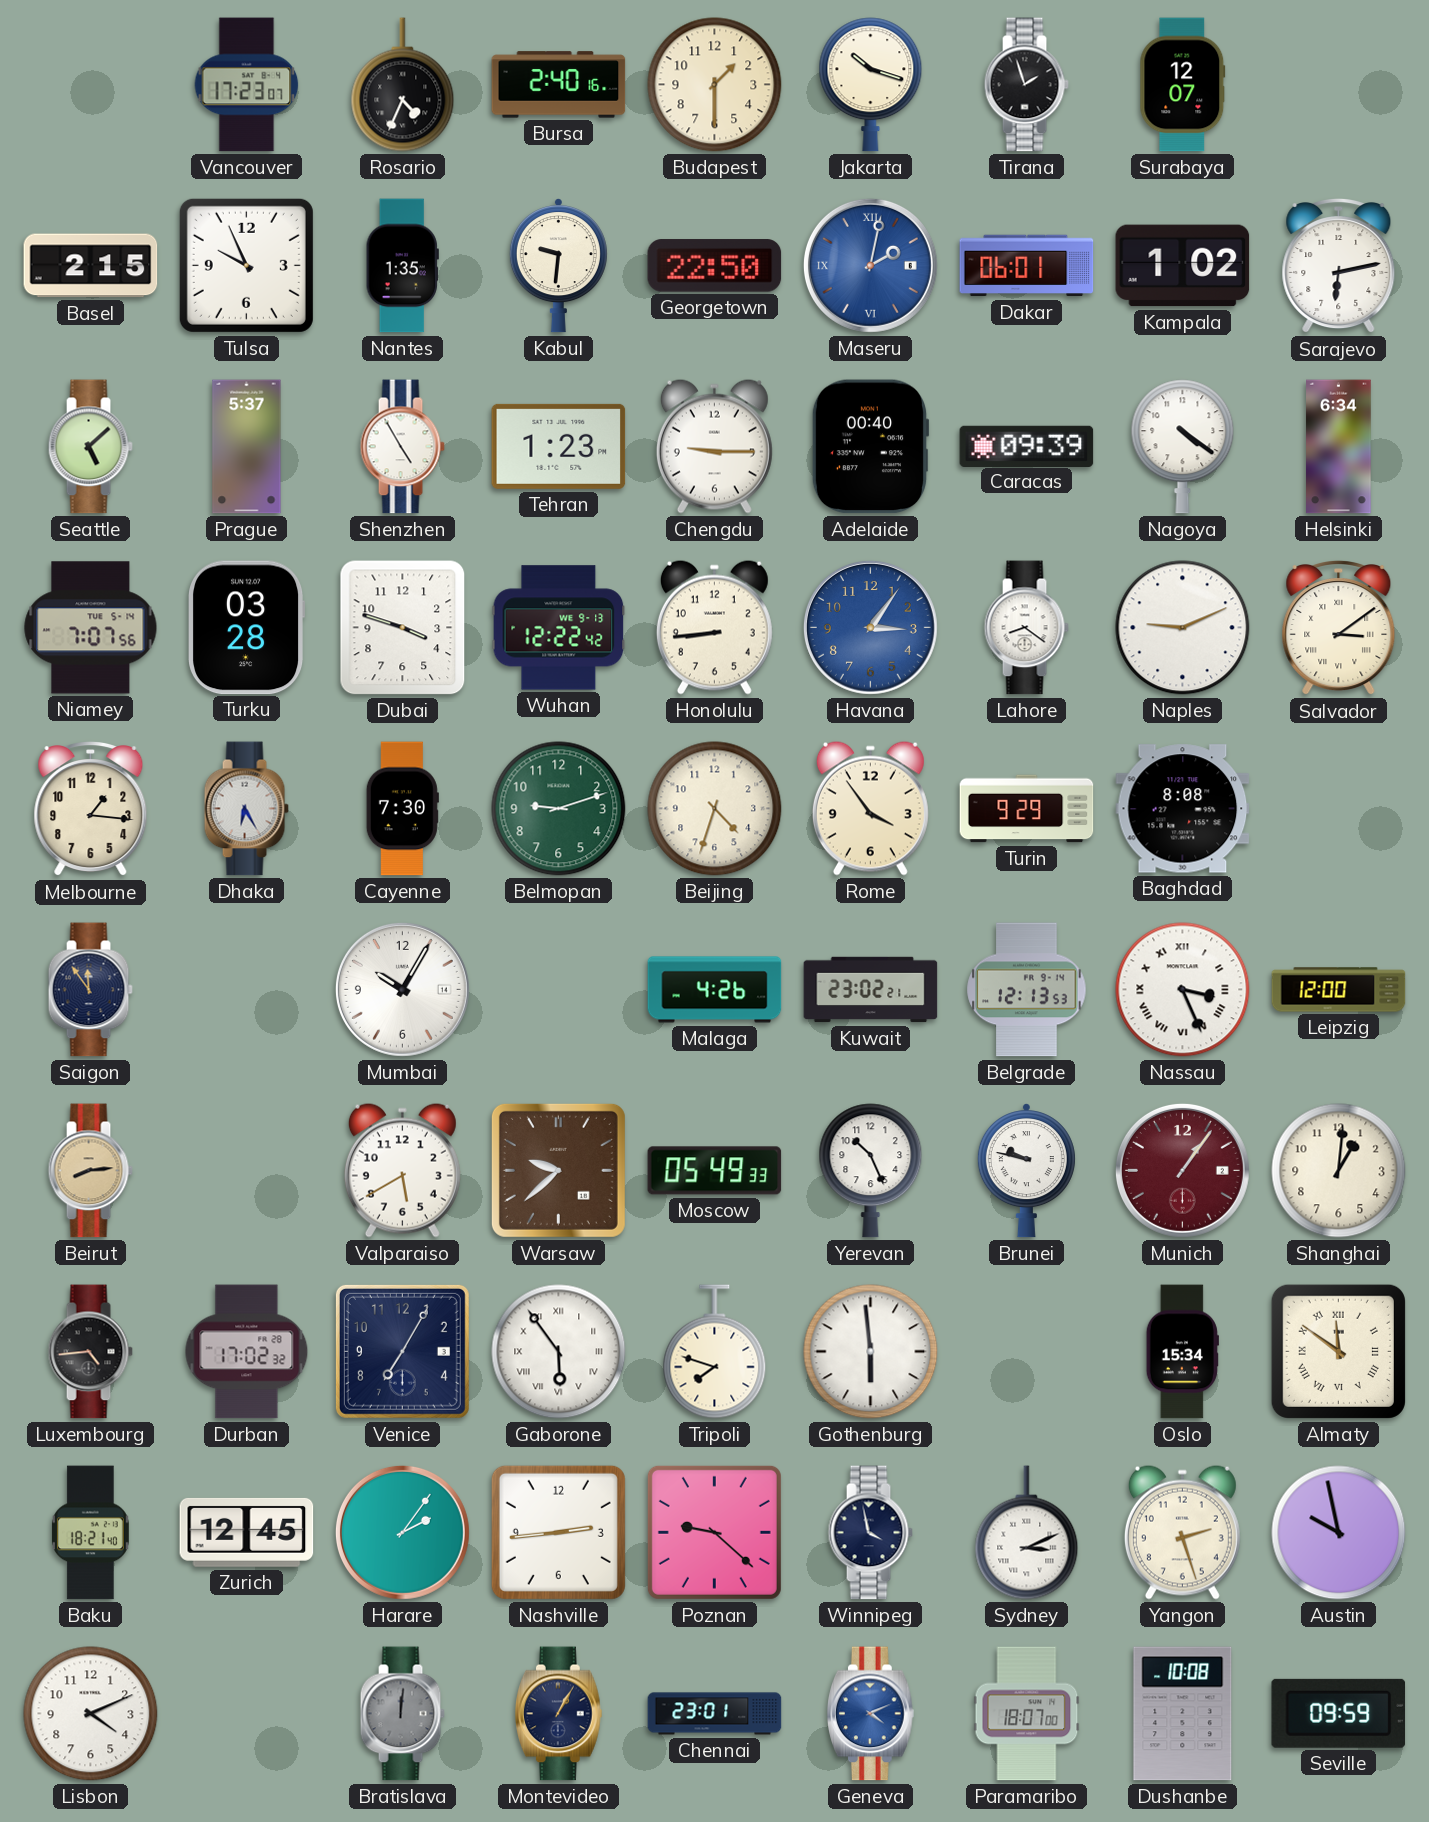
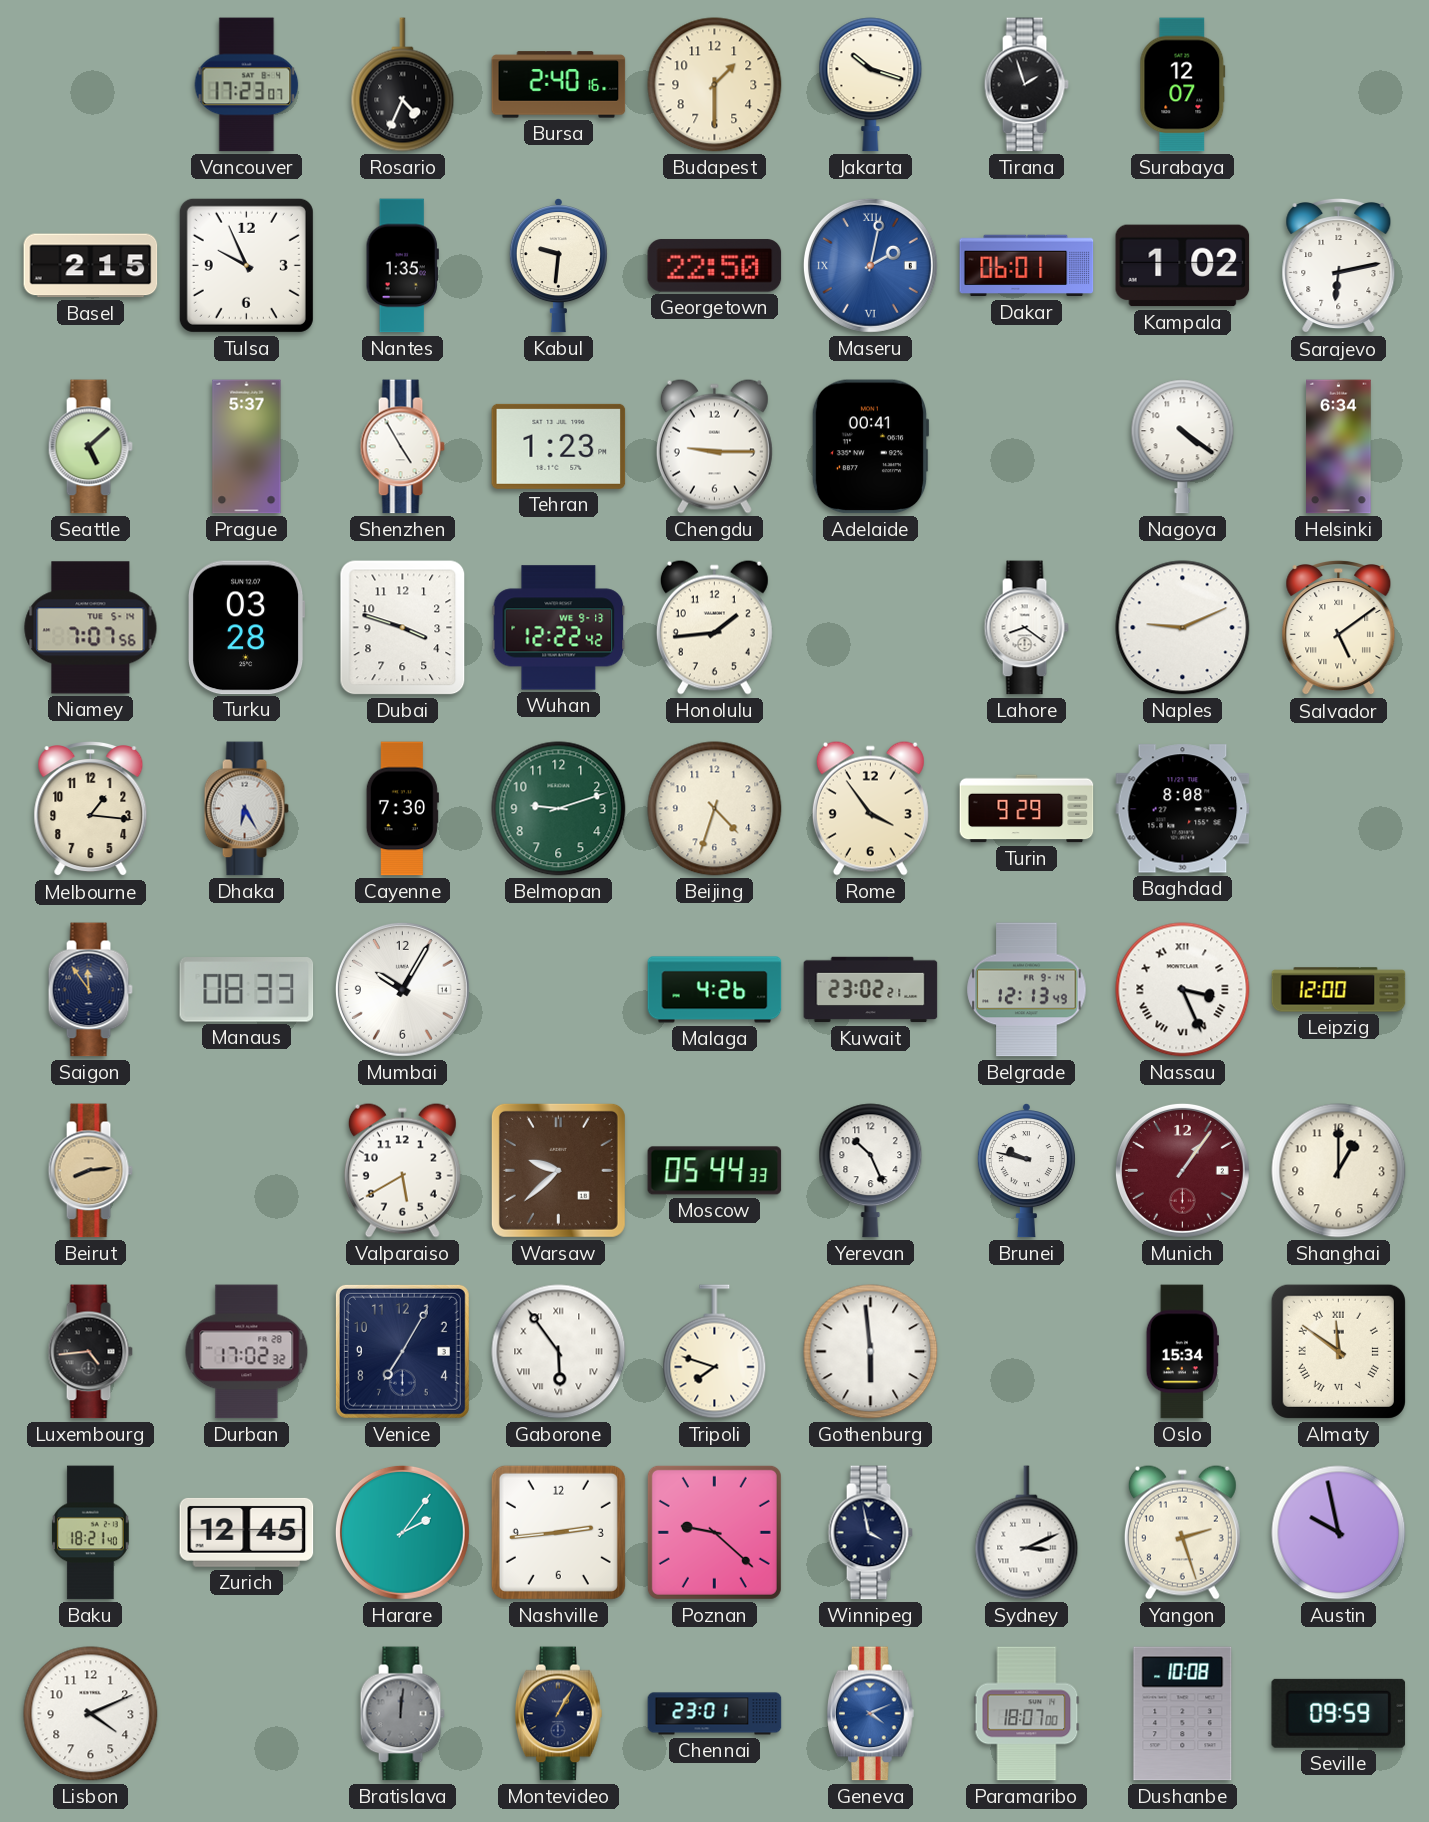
Adelaide: 00:40 -> 00:41
Caracas: 09:39 -> none
Honolulu: 8:44 -> 1:44
Havana: 3:06 -> none
Salvador: 3:09 -> 5:09
Manaus: none -> 08:33
Belgrade: 12:13:53 -> 12:13:49
Moscow: 05:49 -> 05:44
Shanghai: 1:01 -> 1:00
